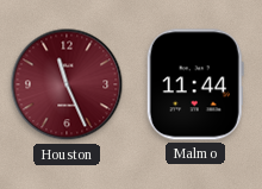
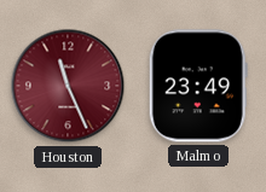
Malmo: 11:44 -> 23:49
